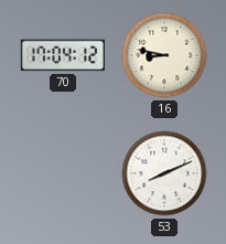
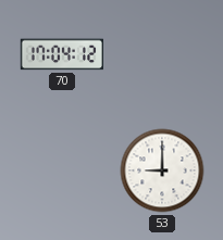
16: 8:47 -> none
53: 8:11 -> 9:00
